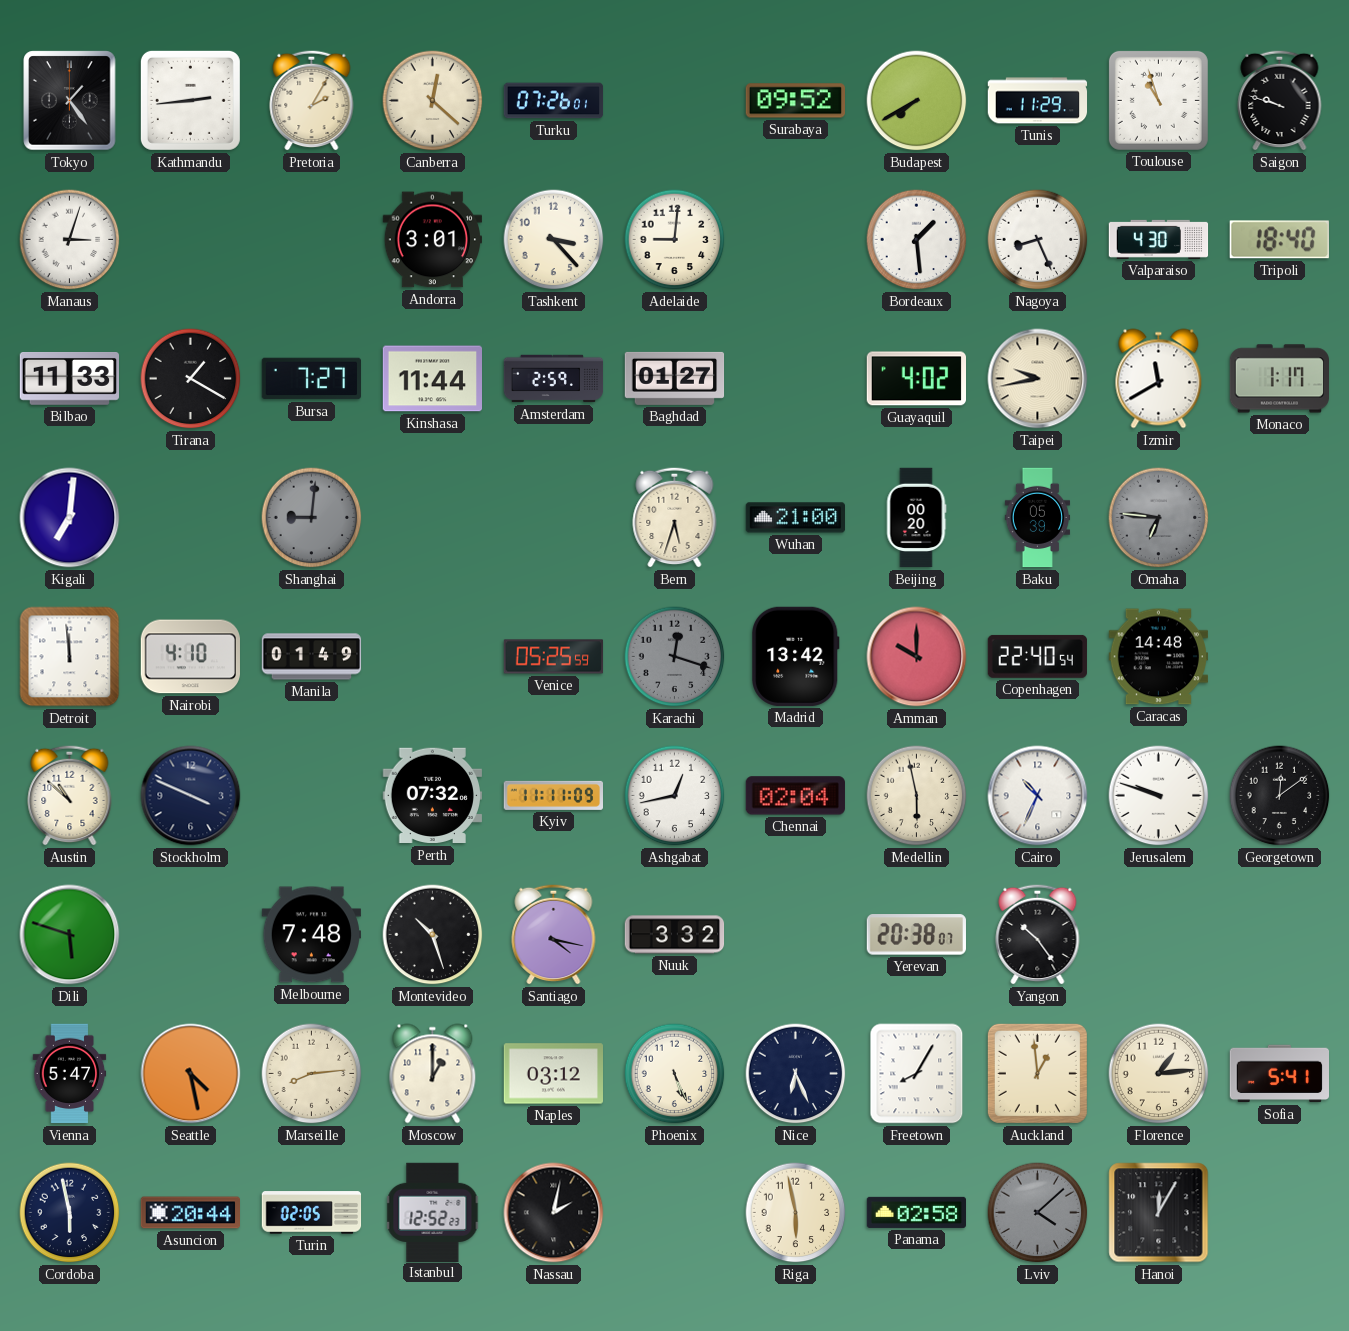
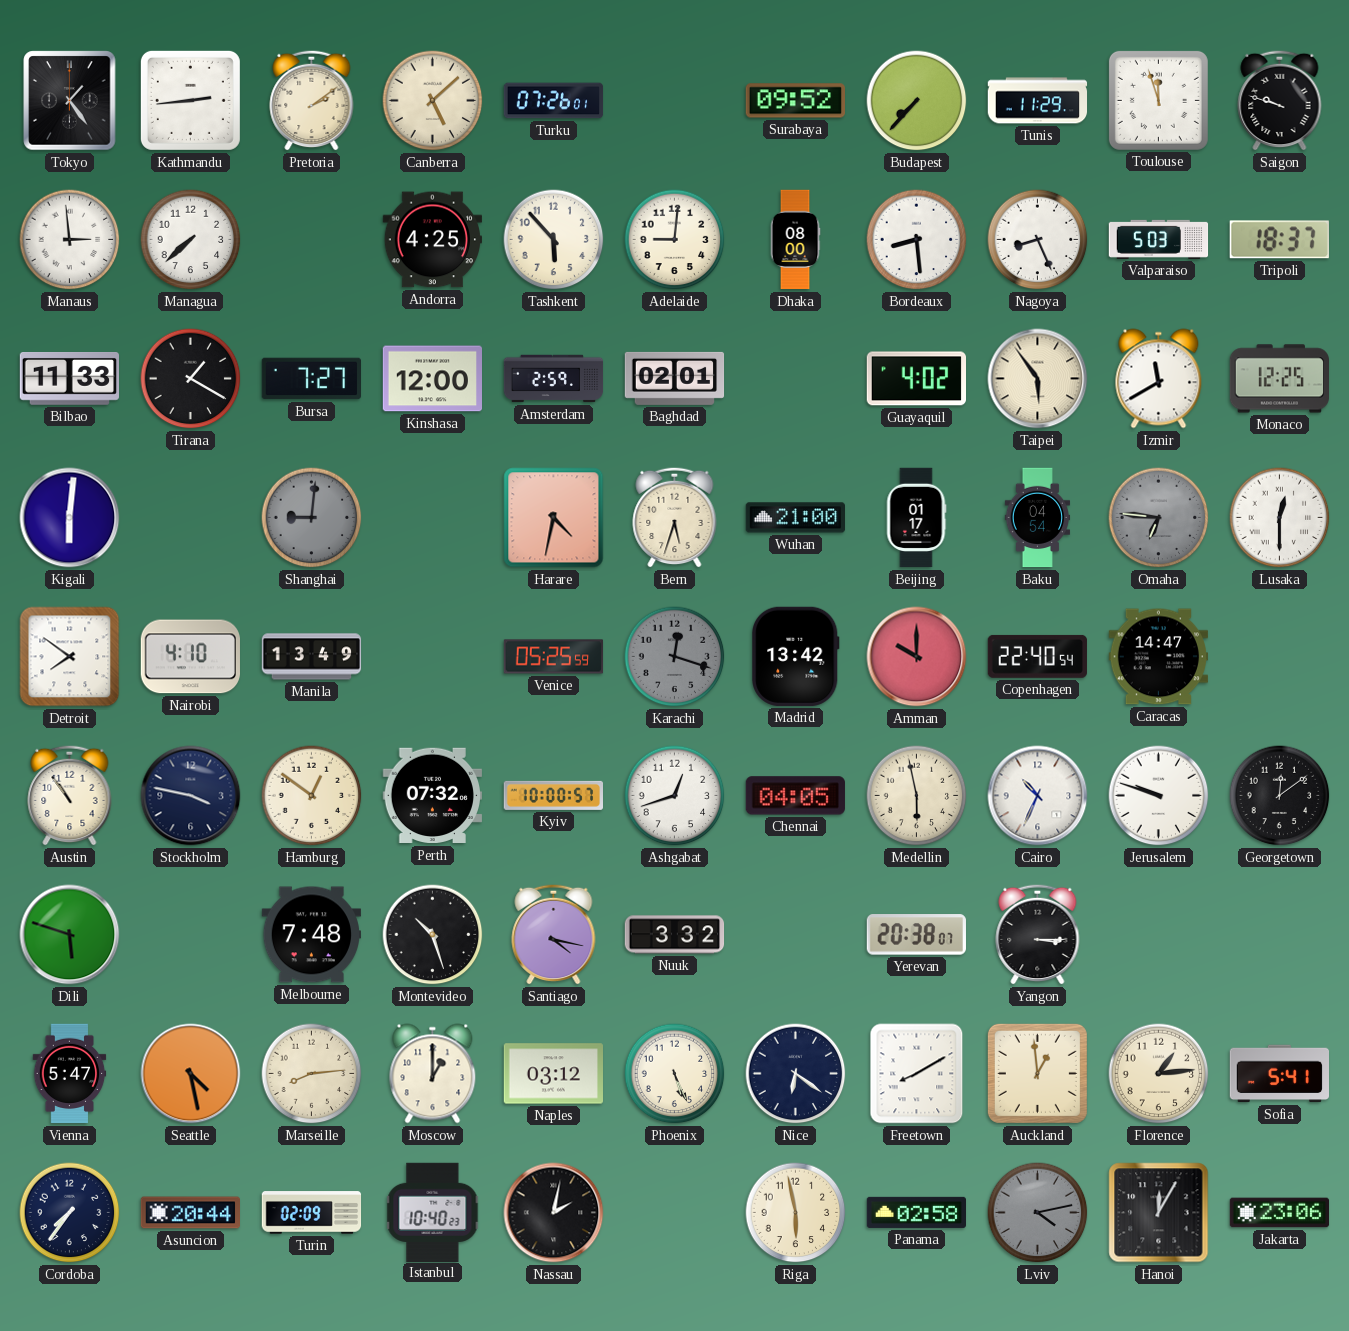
Pretoria: 2:05 -> 2:09
Canberra: 12:22 -> 5:08
Budapest: 7:40 -> 7:37
Toulouse: 10:57 -> 11:57
Manaus: 3:03 -> 2:59
Managua: none -> 7:38
Andorra: 3:01 -> 4:25
Tashkent: 3:23 -> 5:53
Dhaka: none -> 08:00
Bordeaux: 1:29 -> 8:29
Valparaiso: 4:30 -> 5:03
Tripoli: 18:40 -> 18:37
Kinshasa: 11:44 -> 12:00
Baghdad: 01:27 -> 02:01
Taipei: 9:43 -> 5:54
Monaco: 1:17 -> 12:25
Kigali: 7:01 -> 6:01
Harare: none -> 4:32
Beijing: 00:20 -> 01:17
Baku: 05:39 -> 04:54
Lusaka: none -> 12:30
Detroit: 11:59 -> 7:51
Manila: 01:49 -> 13:49
Caracas: 14:48 -> 14:47
Austin: 10:52 -> 10:54
Stockholm: 3:49 -> 3:47
Hamburg: none -> 12:51
Kyiv: 11:11 -> 10:00
Ashgabat: 12:43 -> 12:42
Chennai: 02:04 -> 04:05
Yangon: 10:24 -> 3:15
Nice: 6:26 -> 6:21
Freetown: 8:05 -> 8:10
Cordoba: 5:58 -> 7:36
Turin: 02:05 -> 02:09
Istanbul: 12:52 -> 10:40
Lviv: 4:08 -> 4:13
Jakarta: none -> 23:06
